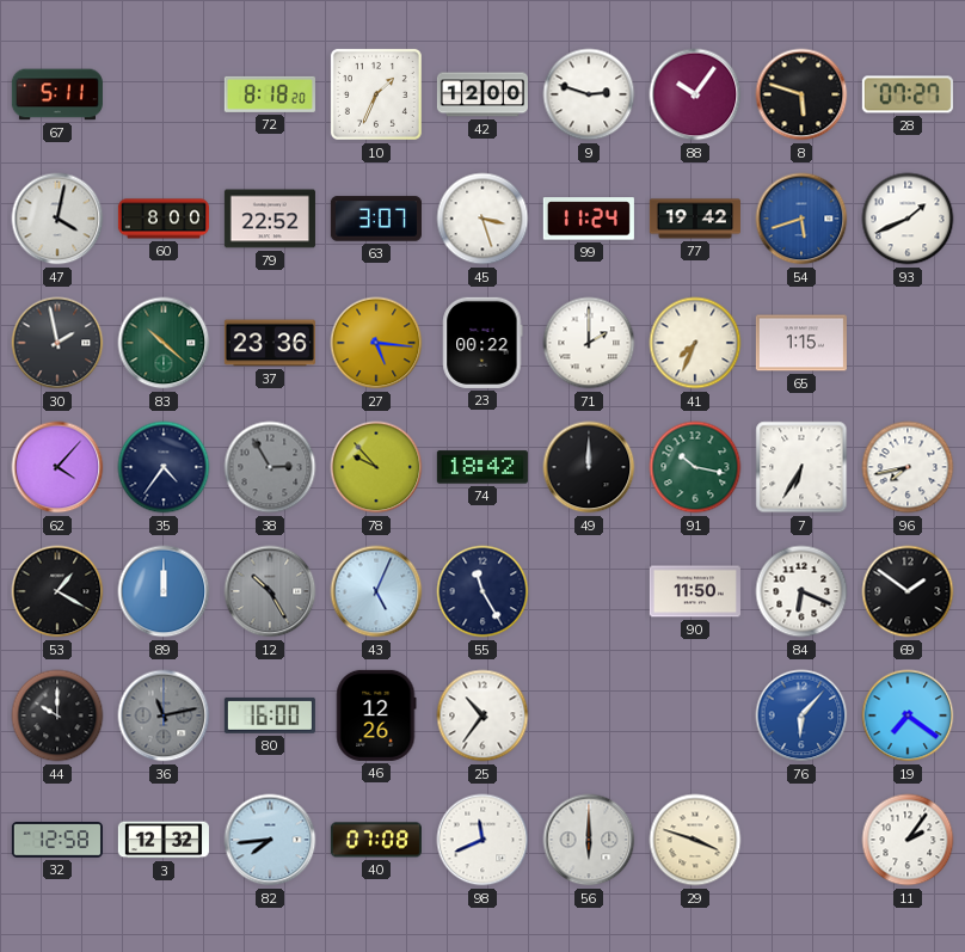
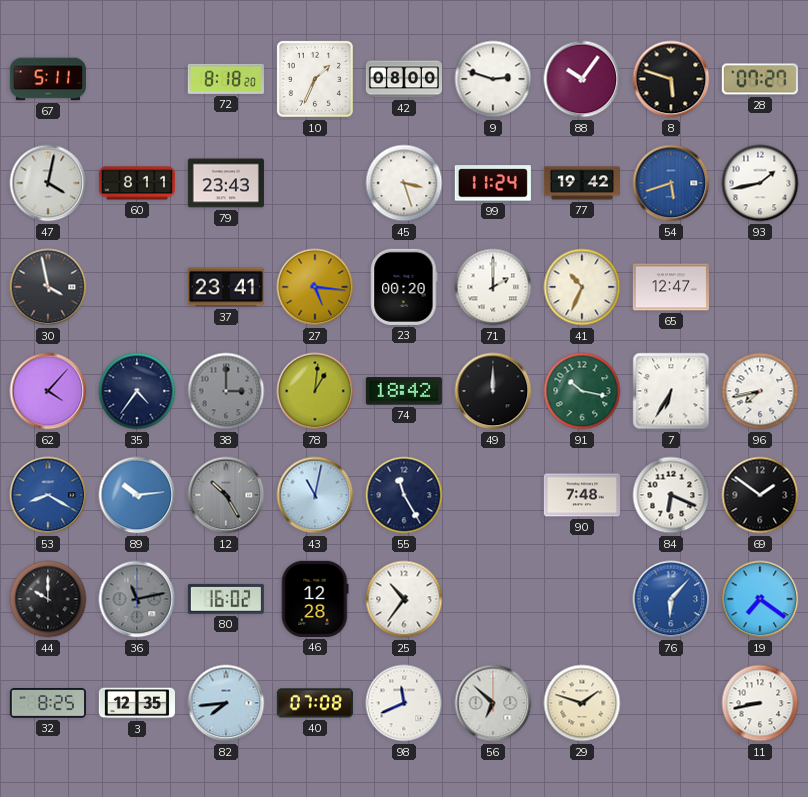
42: 12:00 -> 08:00
60: 8:00 -> 8:11
79: 22:52 -> 23:43
63: 3:07 -> none
93: 1:41 -> 1:43
30: 1:58 -> 3:58
83: 10:22 -> none
37: 23:36 -> 23:41
23: 00:22 -> 00:20
41: 7:34 -> 10:34
65: 1:15 -> 12:47
38: 2:55 -> 3:00
78: 9:53 -> 1:01
53: 1:20 -> 8:20
53 dial: black -> blue
89: 12:00 -> 10:14
43: 5:04 -> 11:02
90: 11:50 -> 7:48
80: 16:00 -> 16:02
46: 12:26 -> 12:28
32: 12:58 -> 8:25
3: 12:32 -> 12:35
56: 6:00 -> 6:52
29: 3:48 -> 1:48
11: 2:06 -> 8:43
